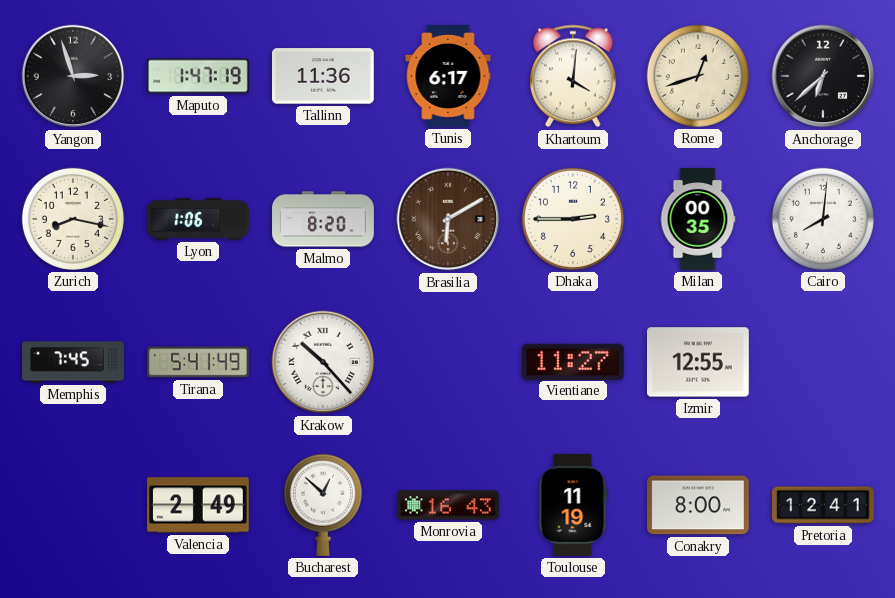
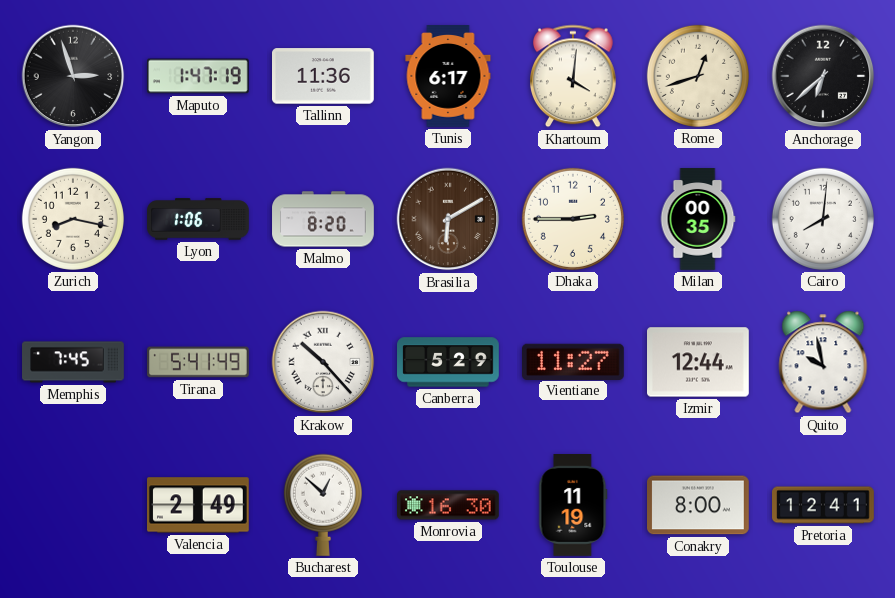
Canberra: none -> 5:29
Izmir: 12:55 -> 12:44
Quito: none -> 9:58
Monrovia: 16:43 -> 16:30
